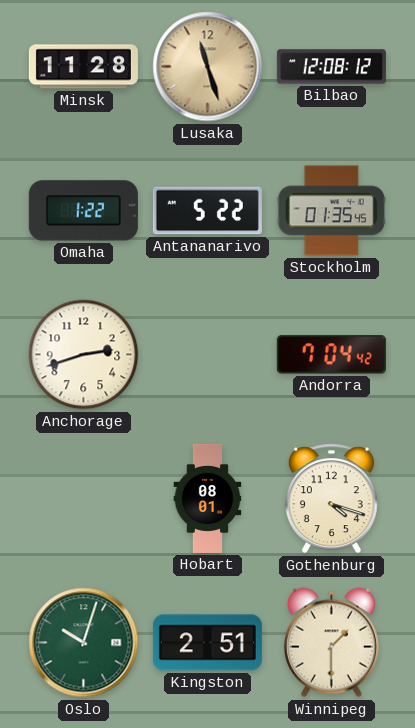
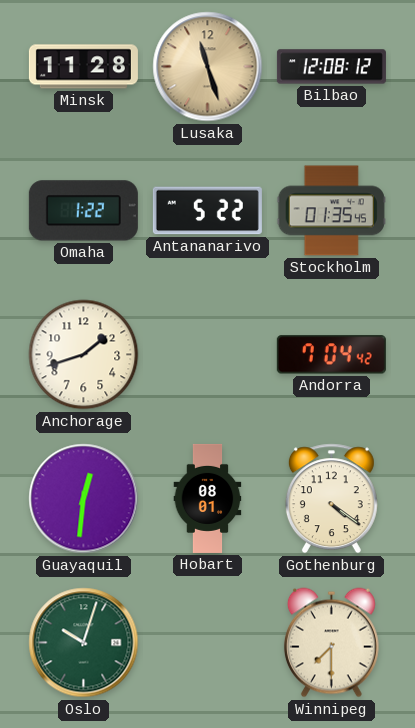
Anchorage: 2:42 -> 1:42
Guayaquil: none -> 12:31
Gothenburg: 4:18 -> 4:21
Kingston: 2:51 -> none
Winnipeg: 1:30 -> 7:30
